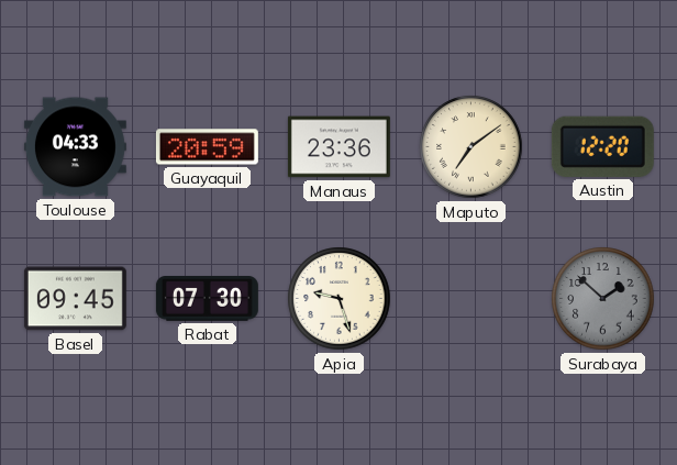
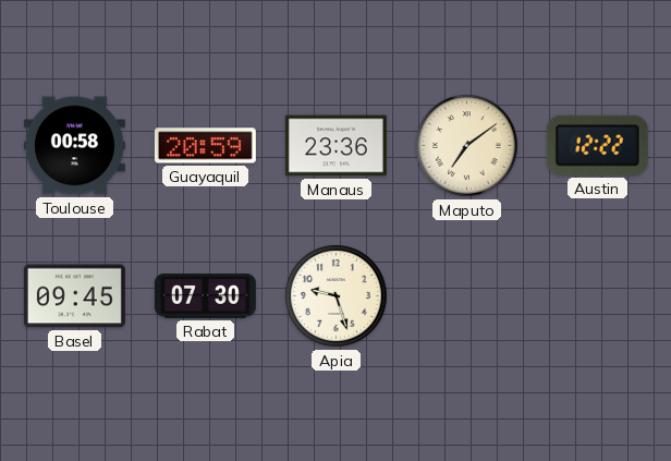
Toulouse: 04:33 -> 00:58
Austin: 12:20 -> 12:22
Surabaya: 1:52 -> none
